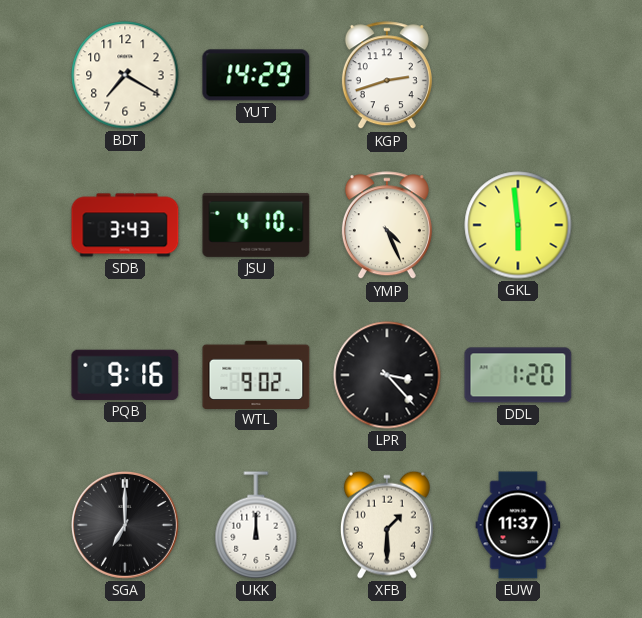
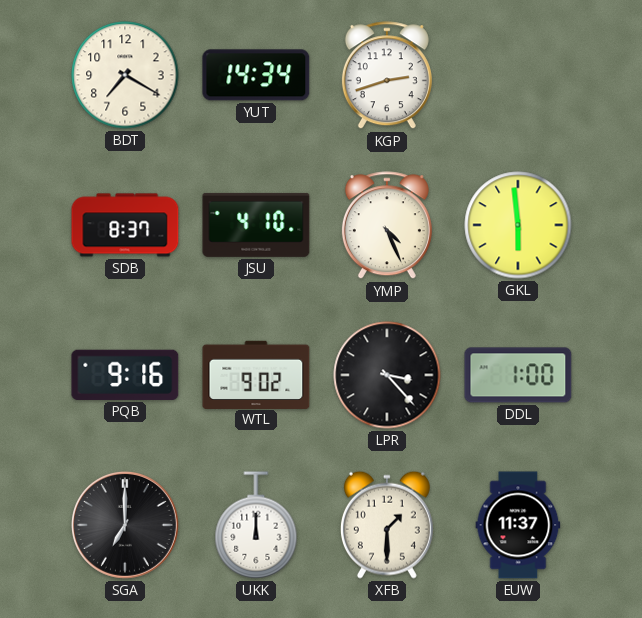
YUT: 14:29 -> 14:34
SDB: 3:43 -> 8:37
DDL: 1:20 -> 1:00
